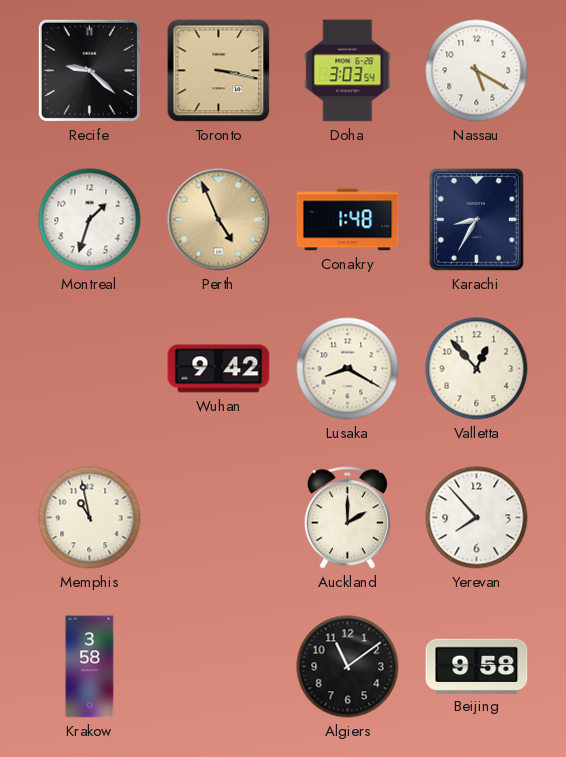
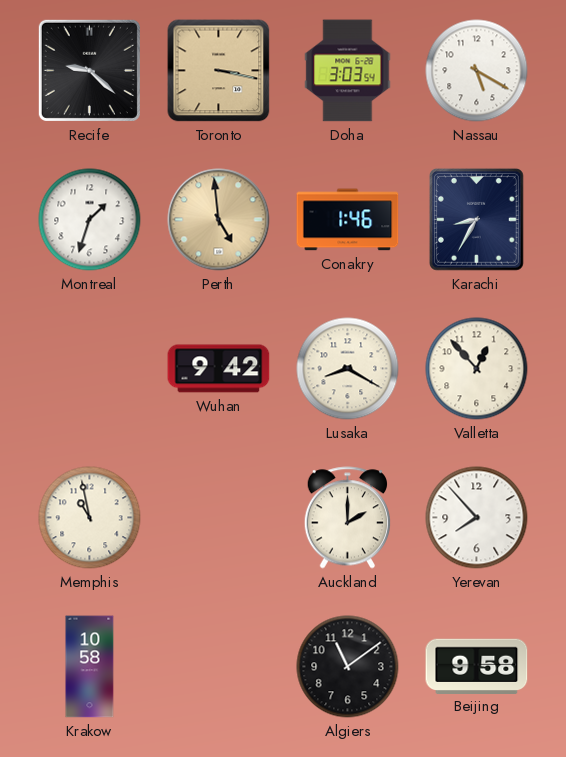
Perth: 4:56 -> 4:59
Conakry: 1:48 -> 1:46
Krakow: 3:58 -> 10:58
